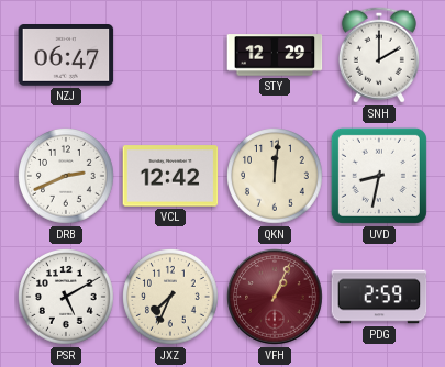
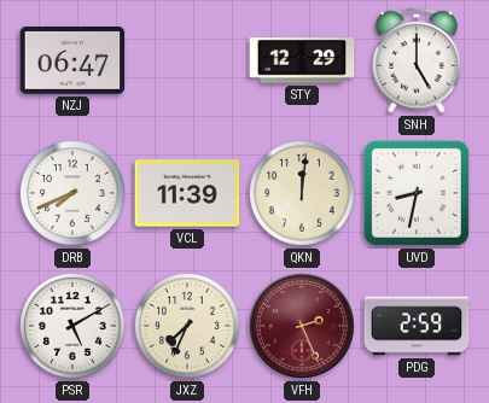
SNH: 2:00 -> 5:00
DRB: 2:41 -> 7:41
VCL: 12:42 -> 11:39
VFH: 1:04 -> 2:26
